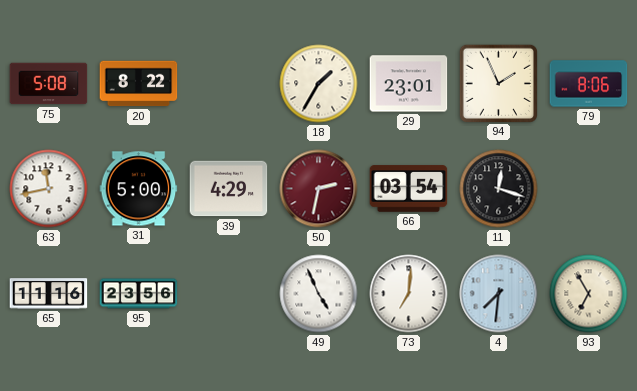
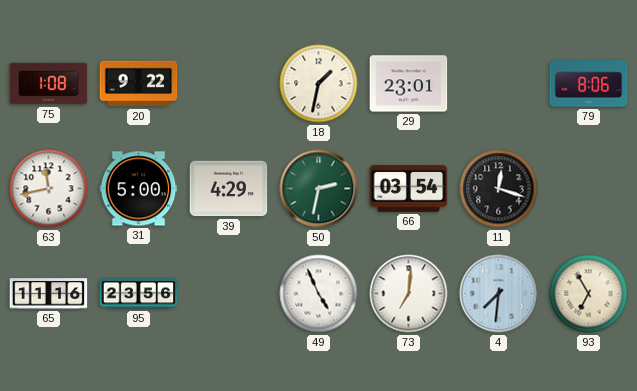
75: 5:08 -> 1:08
20: 8:22 -> 9:22
18: 1:35 -> 1:32
94: 1:56 -> none
50 dial: burgundy -> green
